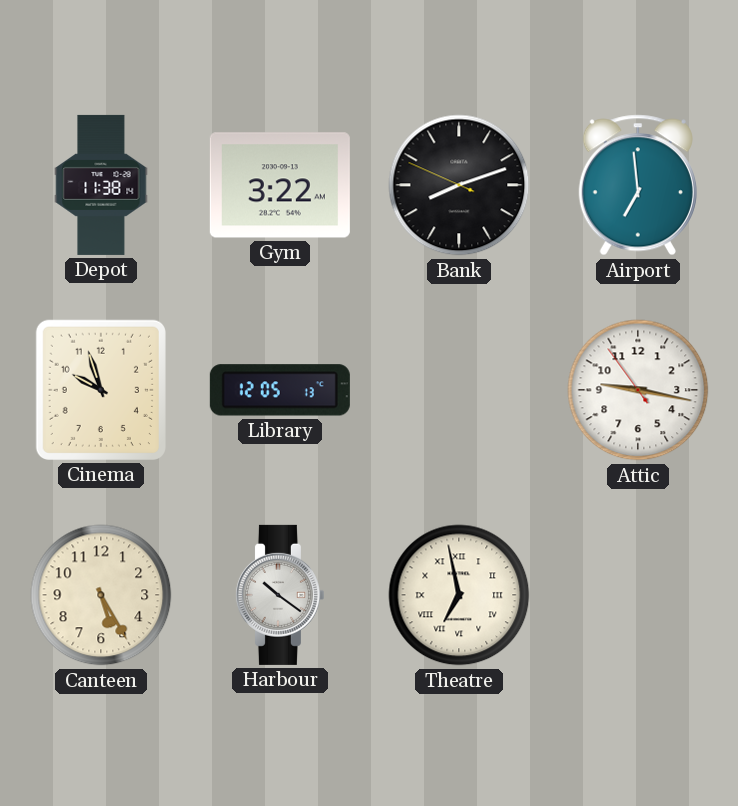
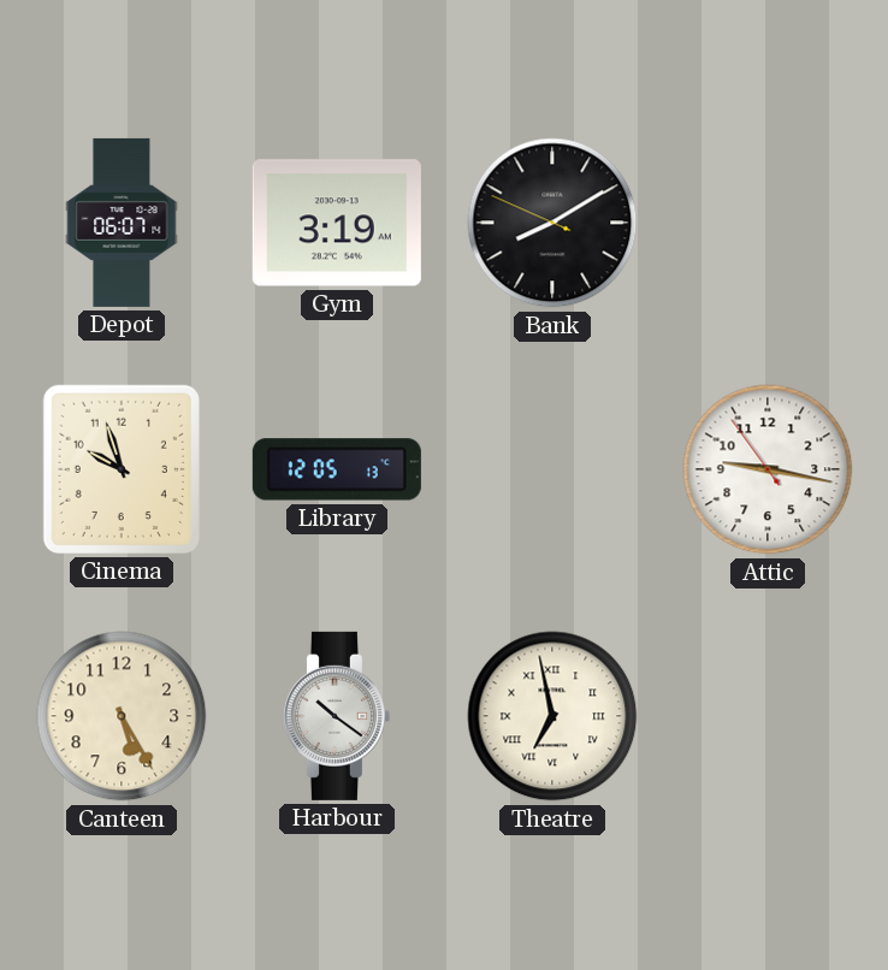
Depot: 11:38 -> 06:07
Gym: 3:22 -> 3:19
Bank: 8:11 -> 8:09
Airport: 6:59 -> none
